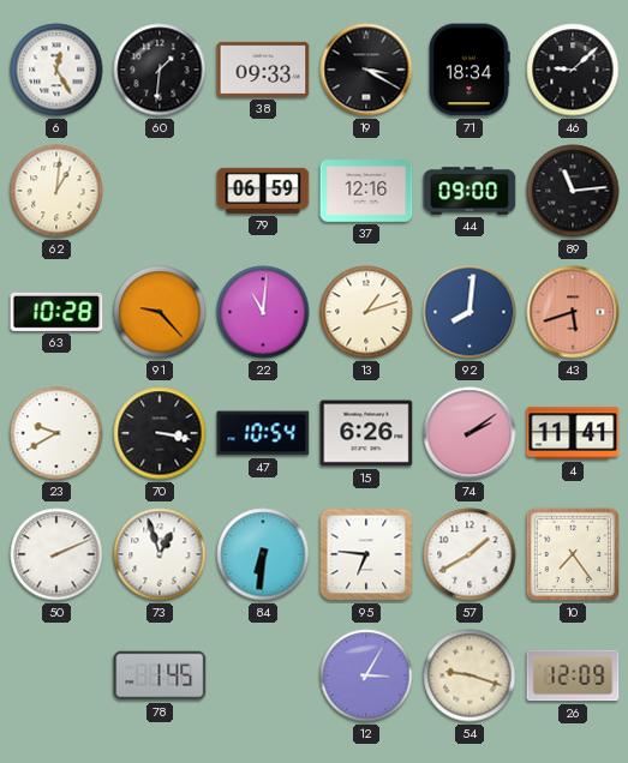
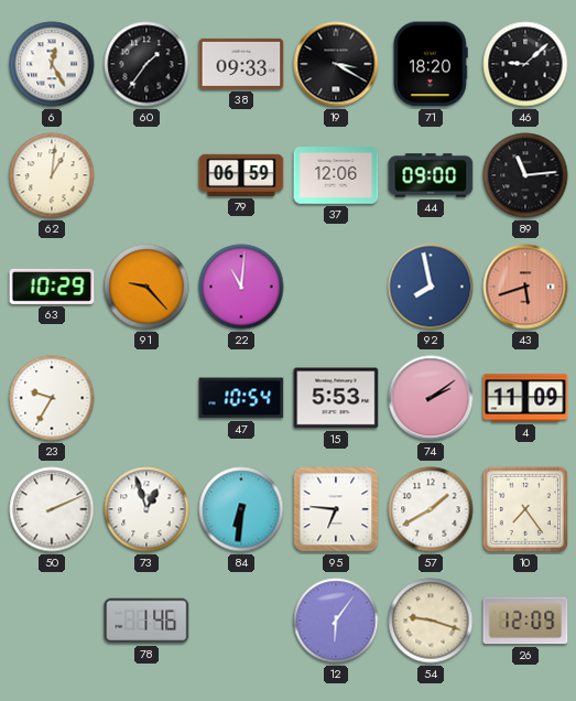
60: 1:31 -> 1:36
71: 18:34 -> 18:20
37: 12:16 -> 12:06
63: 10:28 -> 10:29
13: 1:12 -> none
92: 8:01 -> 7:58
23: 9:40 -> 9:35
70: 3:17 -> none
15: 6:26 -> 5:53
4: 11:41 -> 11:09
78: 1:45 -> 1:46
12: 3:05 -> 6:06
